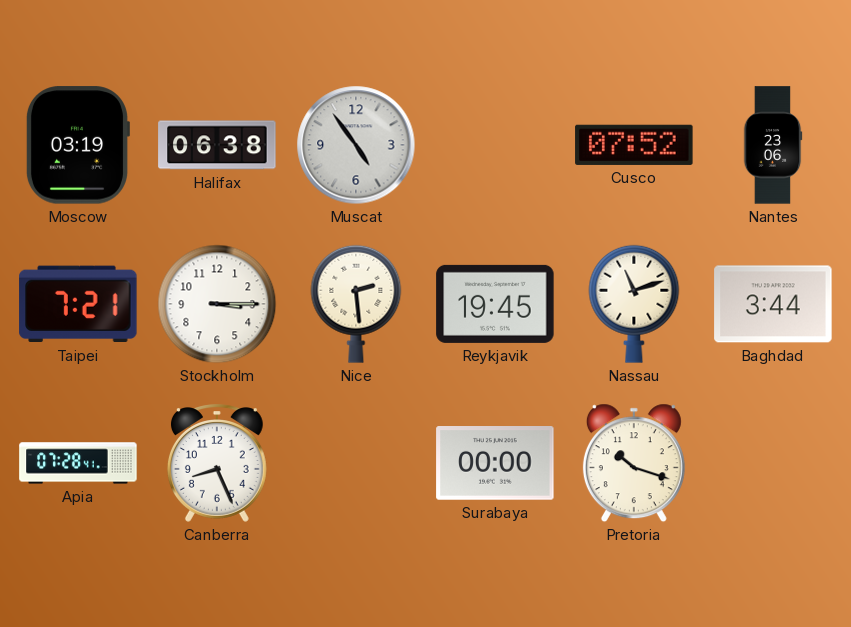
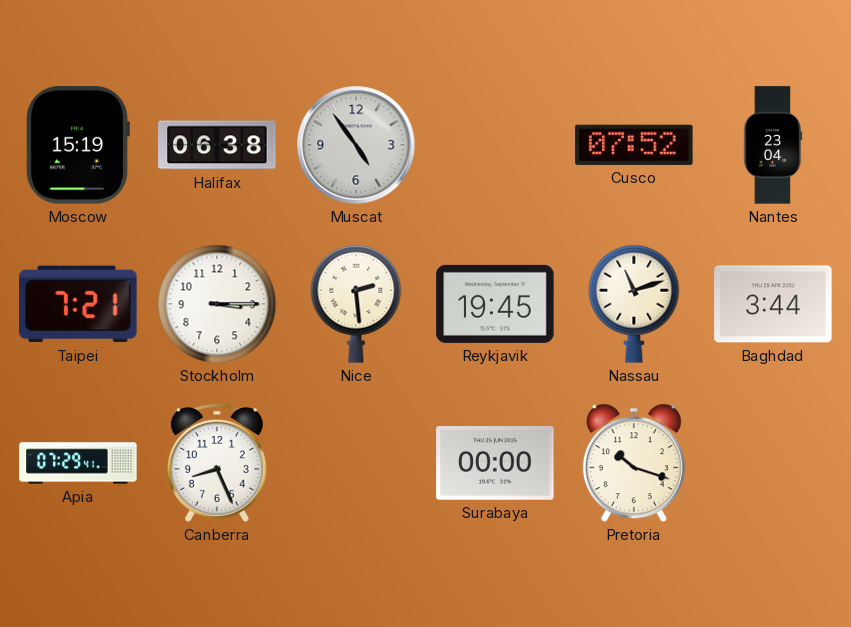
Moscow: 03:19 -> 15:19
Nantes: 23:06 -> 23:04
Apia: 07:28 -> 07:29
